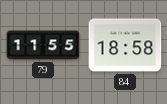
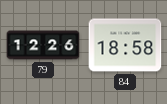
79: 11:55 -> 12:26
